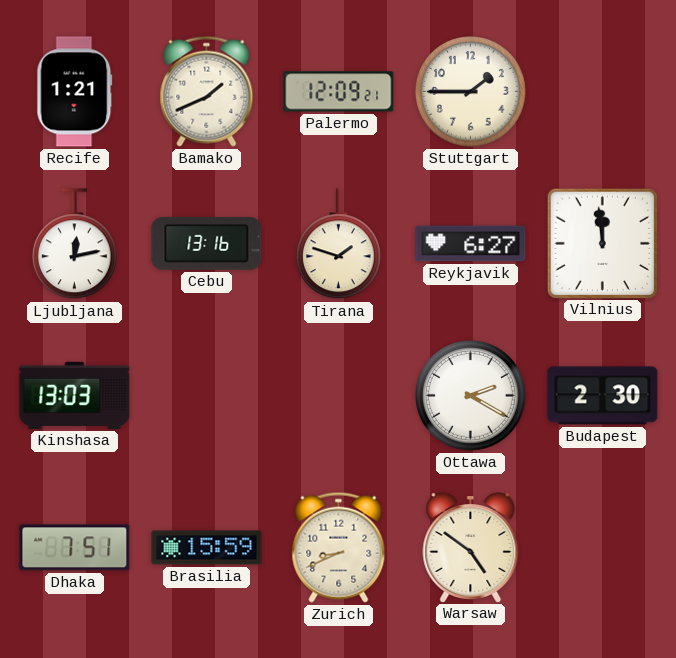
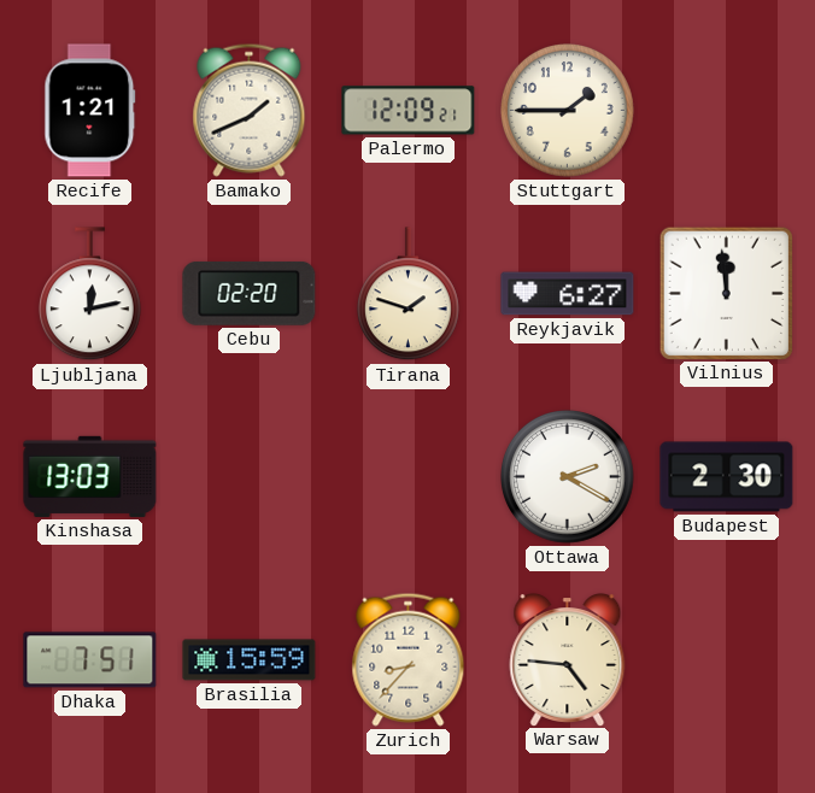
Cebu: 13:16 -> 02:20
Zurich: 8:41 -> 8:37
Warsaw: 4:51 -> 4:46
